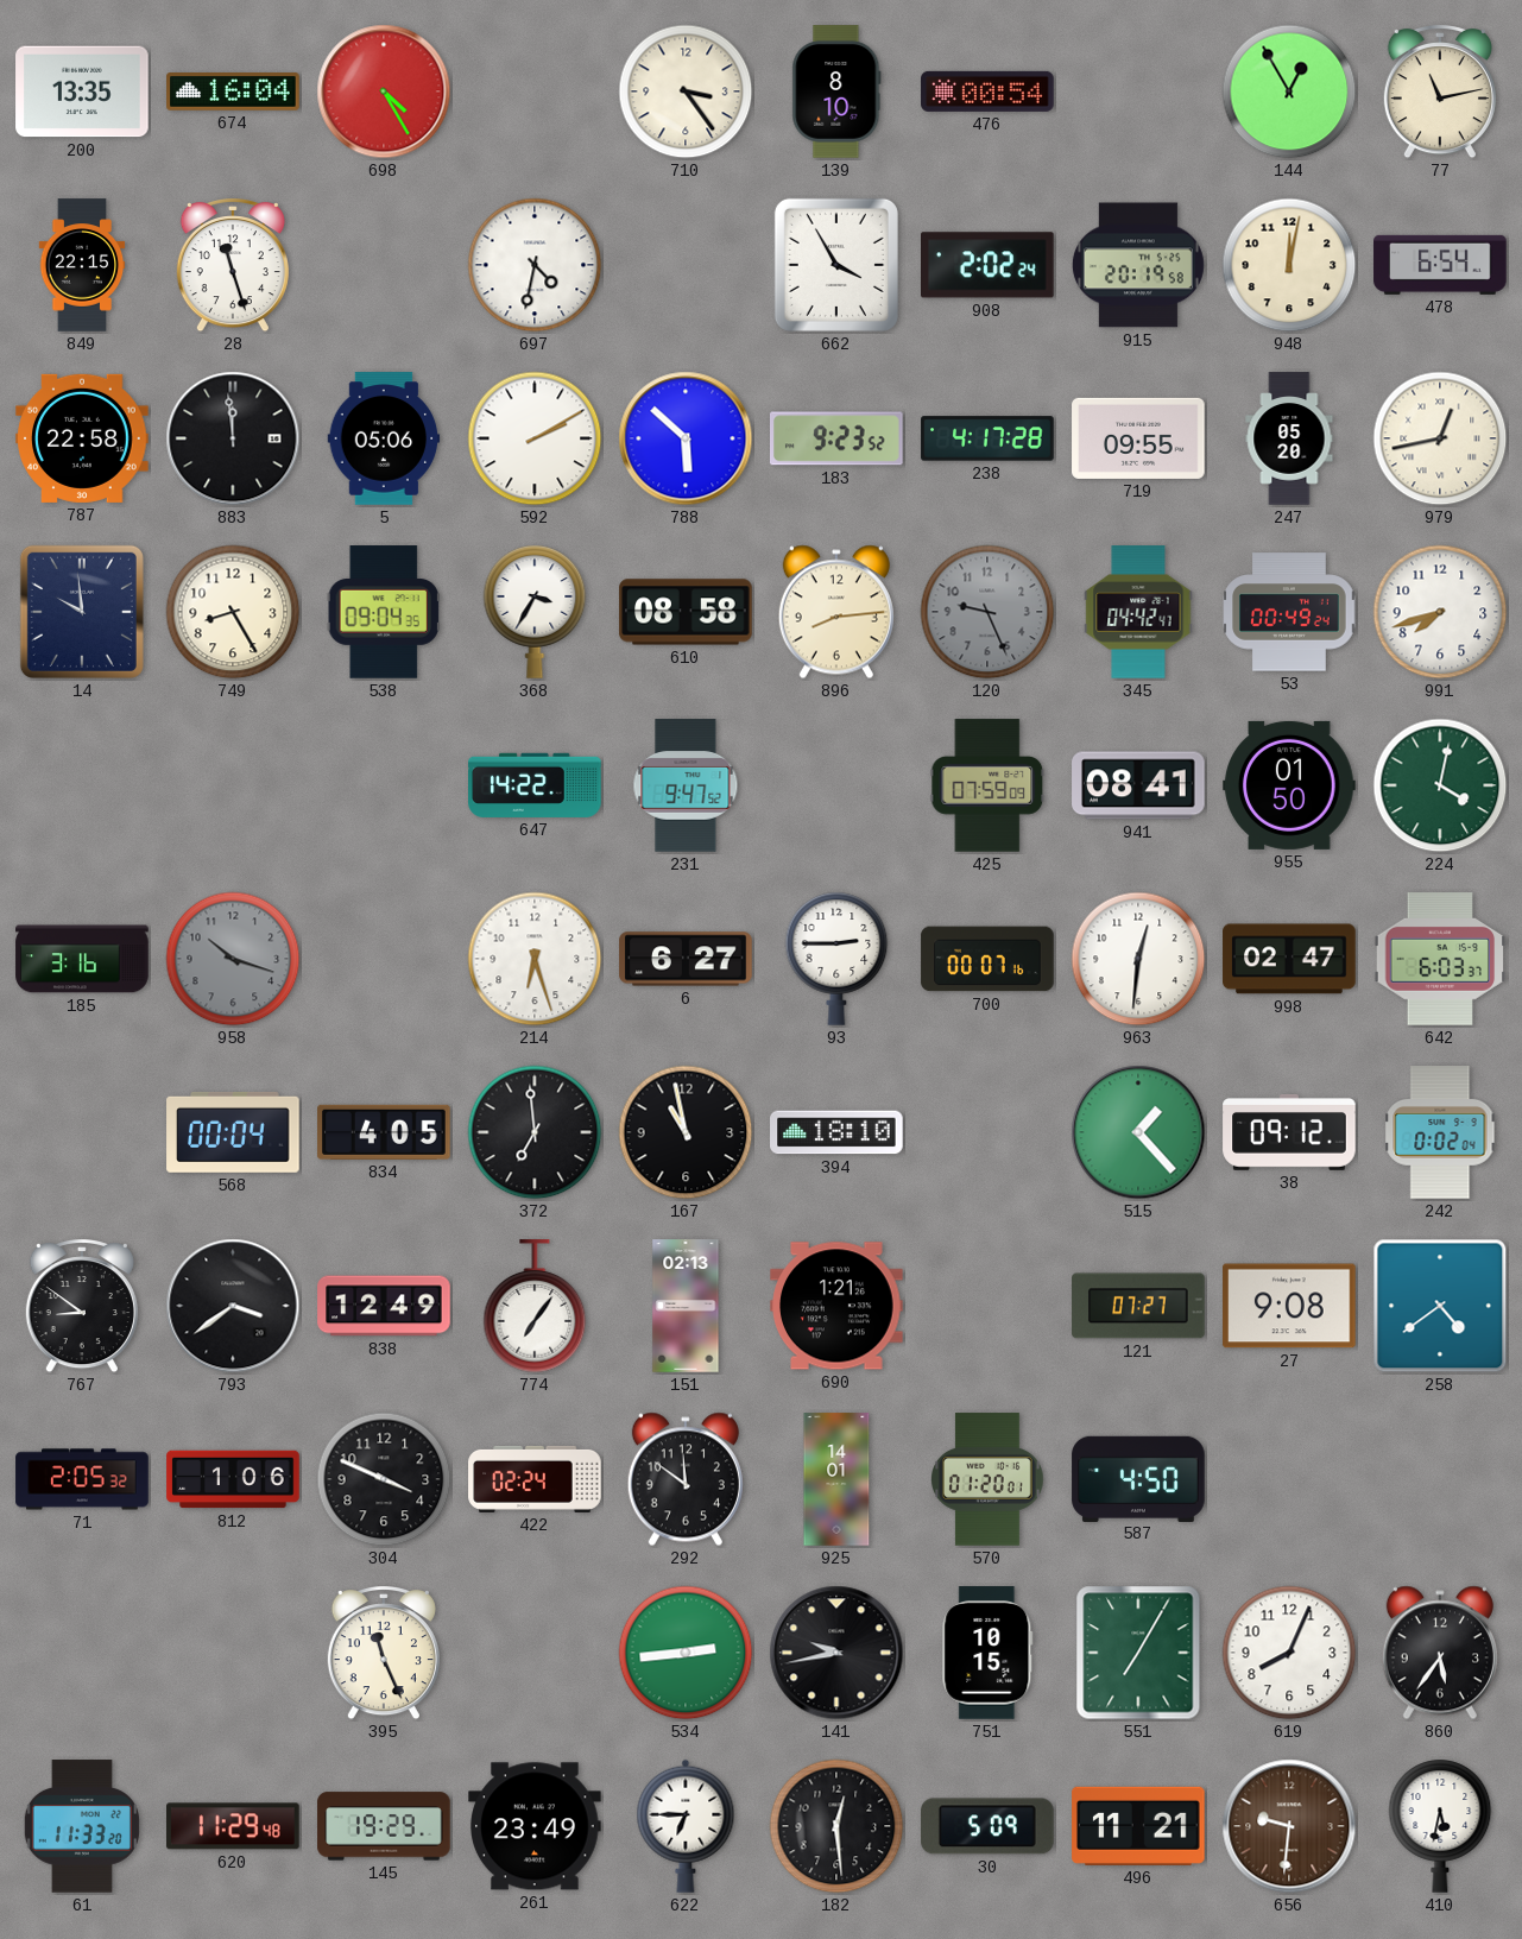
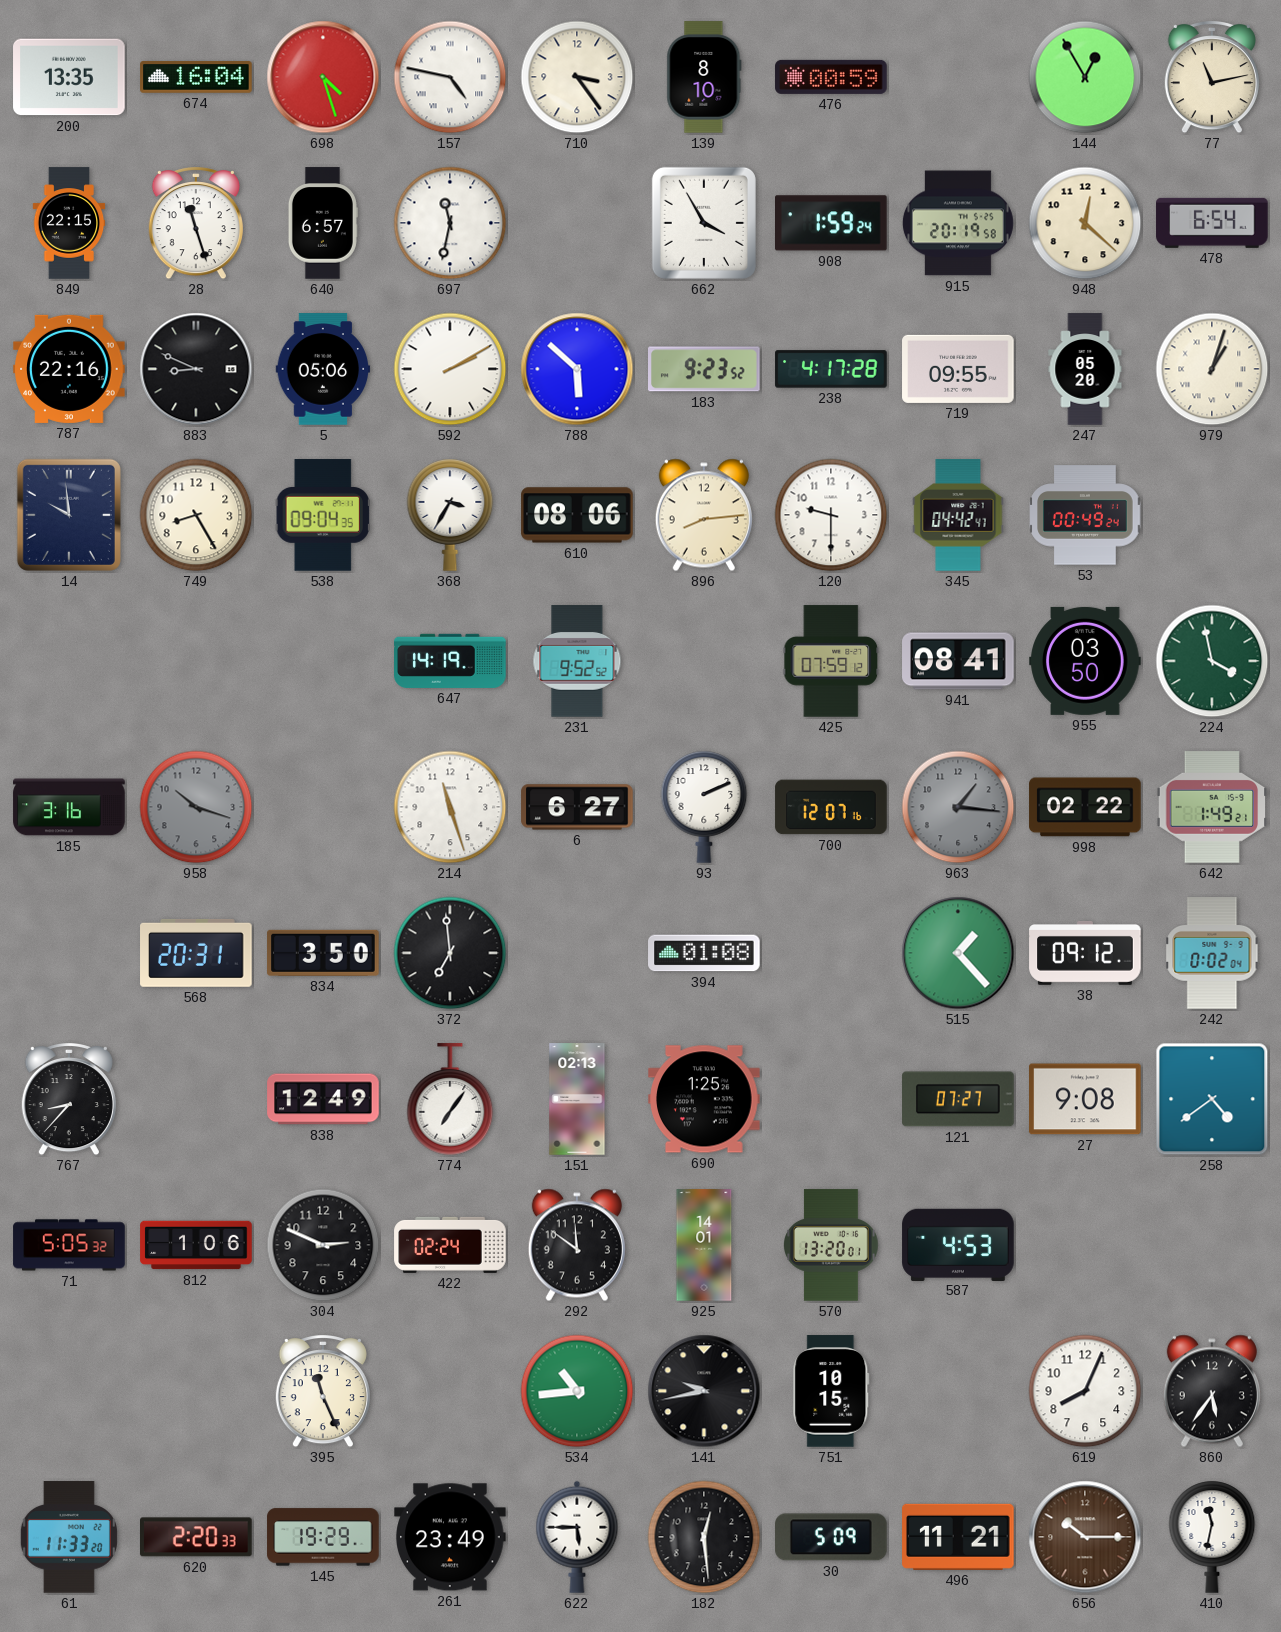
698: 4:25 -> 4:27
157: none -> 4:47
476: 00:54 -> 00:59
640: none -> 6:57
697: 4:32 -> 11:32
908: 2:02 -> 1:59
948: 12:02 -> 12:22
787: 22:58 -> 22:16
883: 11:59 -> 8:49
979: 12:43 -> 1:03
610: 08:58 -> 08:06
120: 9:26 -> 9:30
120 dial: grey -> white
991: 7:42 -> none
647: 14:22 -> 14:19
231: 9:47 -> 9:52
425: 07:59:09 -> 07:59:12
955: 01:50 -> 03:50
224: 4:02 -> 3:58
214: 6:27 -> 11:27
93: 2:45 -> 2:11
700: 00:07 -> 12:07
963: 12:31 -> 1:16
963 dial: white -> grey
998: 02:47 -> 02:22
642: 6:03 -> 1:49
568: 00:04 -> 20:31
834: 4:05 -> 3:50
167: 10:58 -> none
394: 18:10 -> 01:08
767: 8:51 -> 8:37
793: 3:39 -> none
690: 1:21 -> 1:25
71: 2:05 -> 5:05
304: 3:49 -> 2:49
570: 01:20 -> 13:20
587: 4:50 -> 4:53
534: 2:44 -> 10:44
551: 7:05 -> none
620: 11:29 -> 2:20
622: 6:45 -> 5:45
656: 9:31 -> 10:15
410: 5:32 -> 11:32
